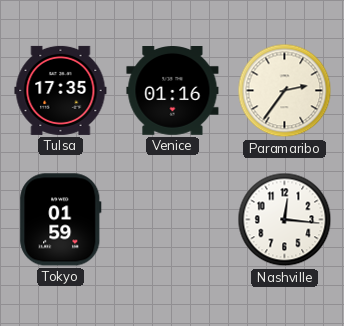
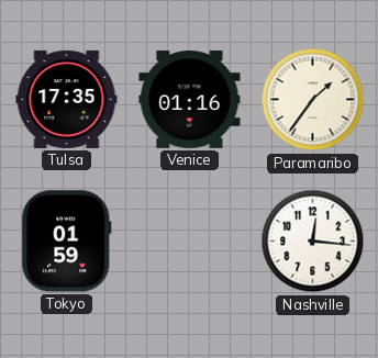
Paramaribo: 2:36 -> 1:36
